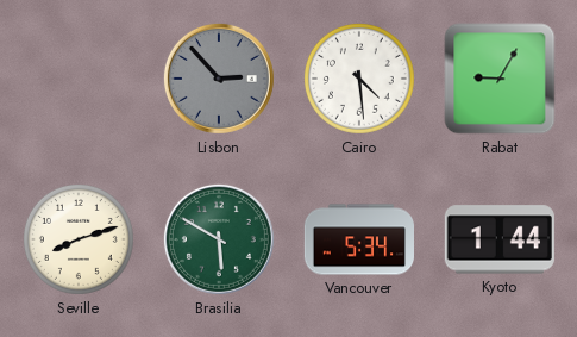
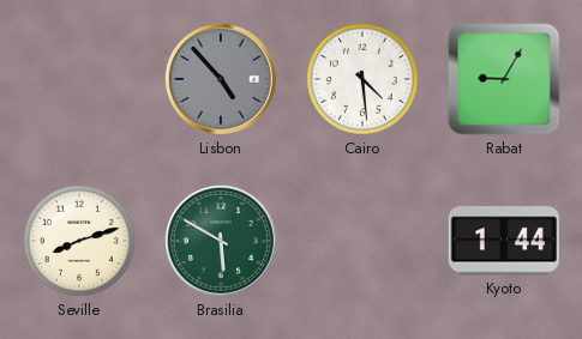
Lisbon: 2:53 -> 4:53
Vancouver: 5:34 -> none
